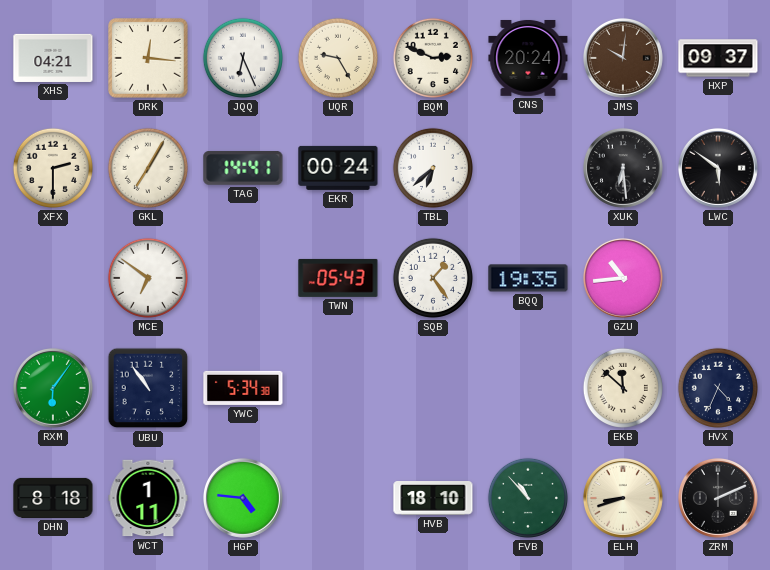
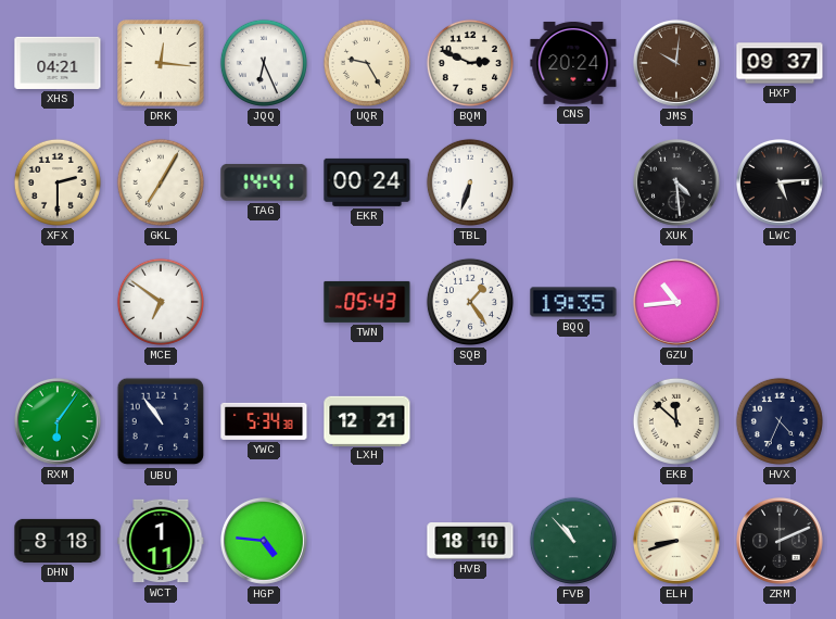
TBL: 6:38 -> 6:33
XUK: 6:29 -> 4:29
LWC: 5:51 -> 5:14
LXH: none -> 12:21
